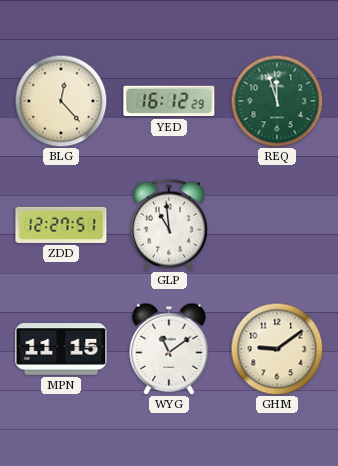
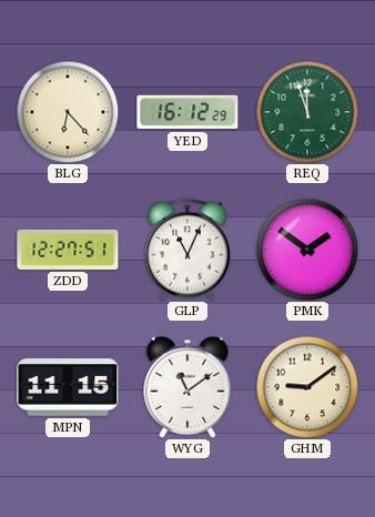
BLG: 12:23 -> 6:23
GLP: 10:59 -> 11:04
PMK: none -> 1:51
